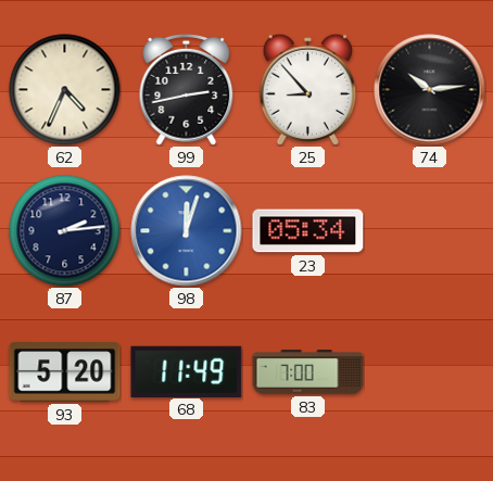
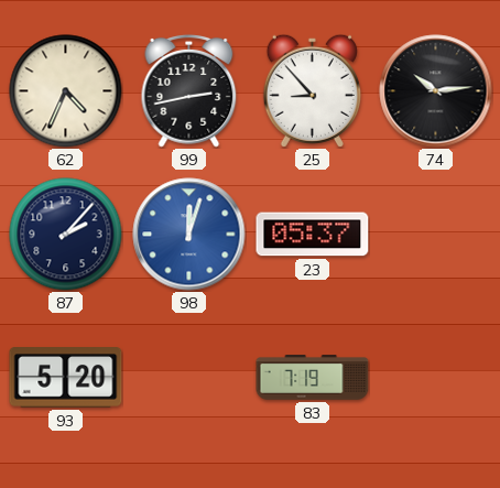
87: 2:14 -> 2:07
23: 05:34 -> 05:37
68: 11:49 -> none
83: 7:00 -> 7:19
